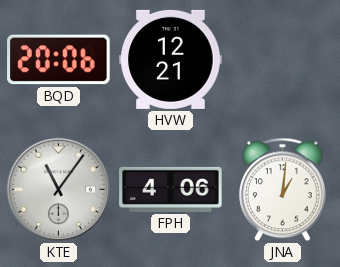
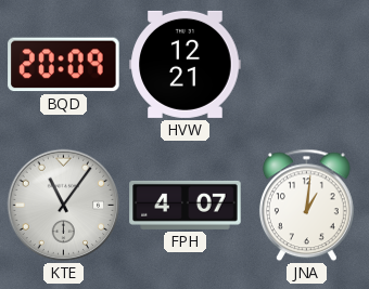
BQD: 20:06 -> 20:09
FPH: 4:06 -> 4:07
